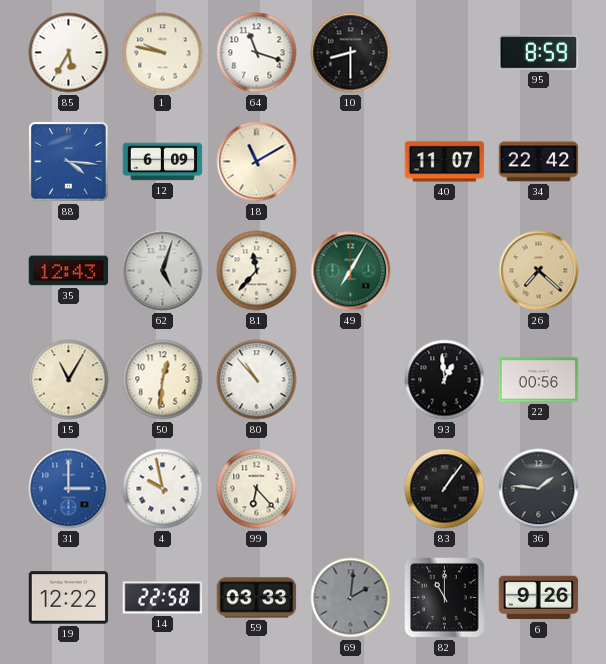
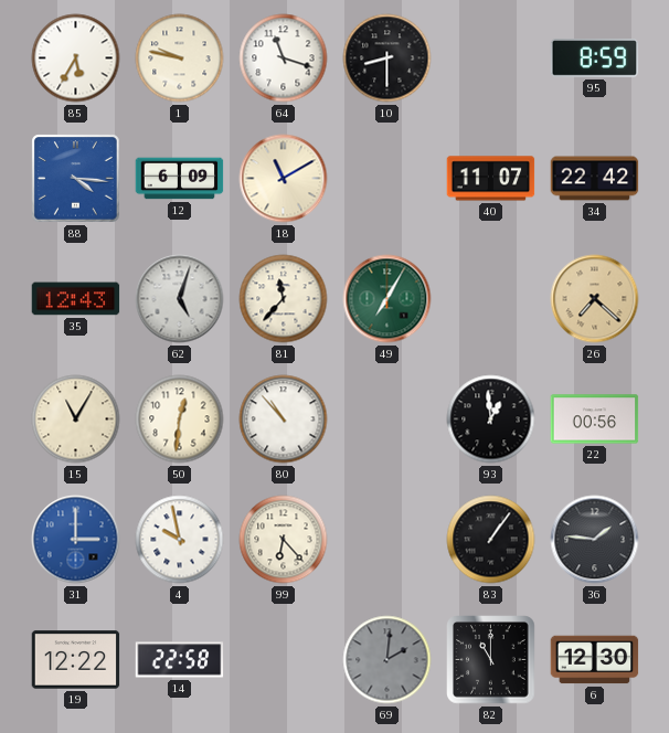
59: 03:33 -> none
6: 9:26 -> 12:30
